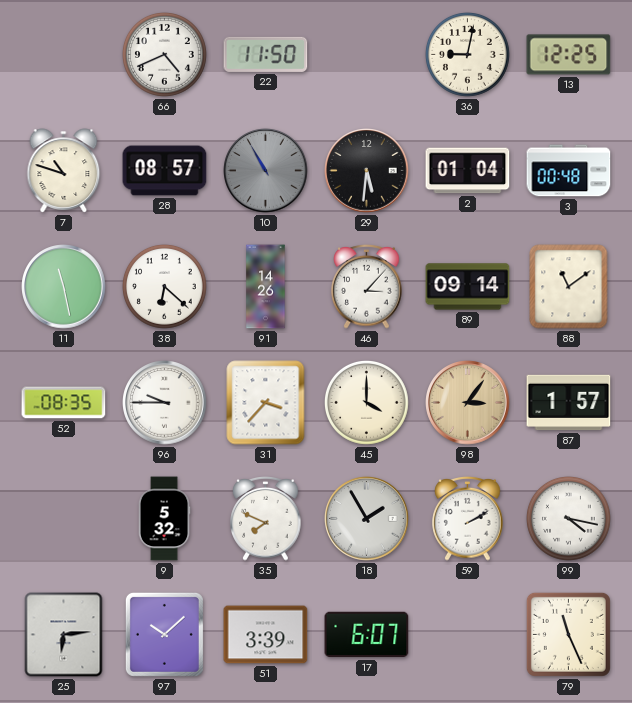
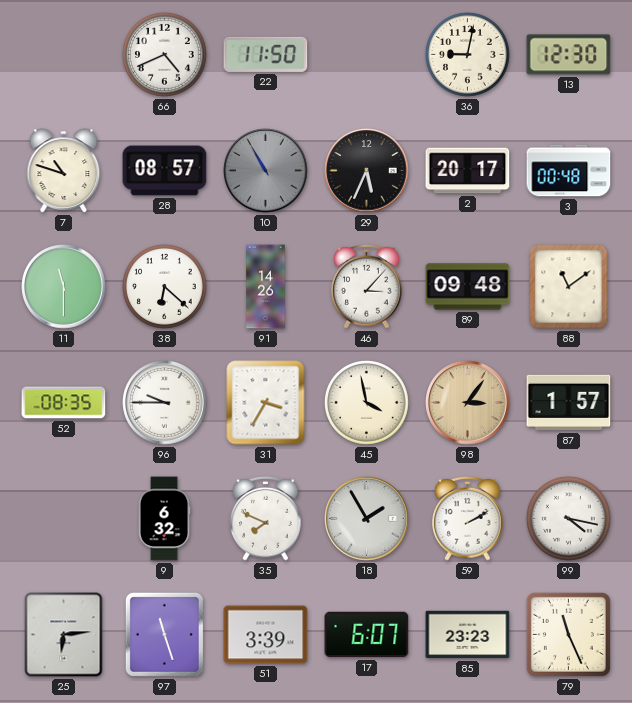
13: 12:25 -> 12:30
29: 5:31 -> 5:34
2: 01:04 -> 20:17
11: 11:28 -> 11:30
89: 09:14 -> 09:48
31: 3:37 -> 3:35
45: 4:00 -> 3:58
9: 5:32 -> 6:32
97: 10:08 -> 11:27
85: none -> 23:23
